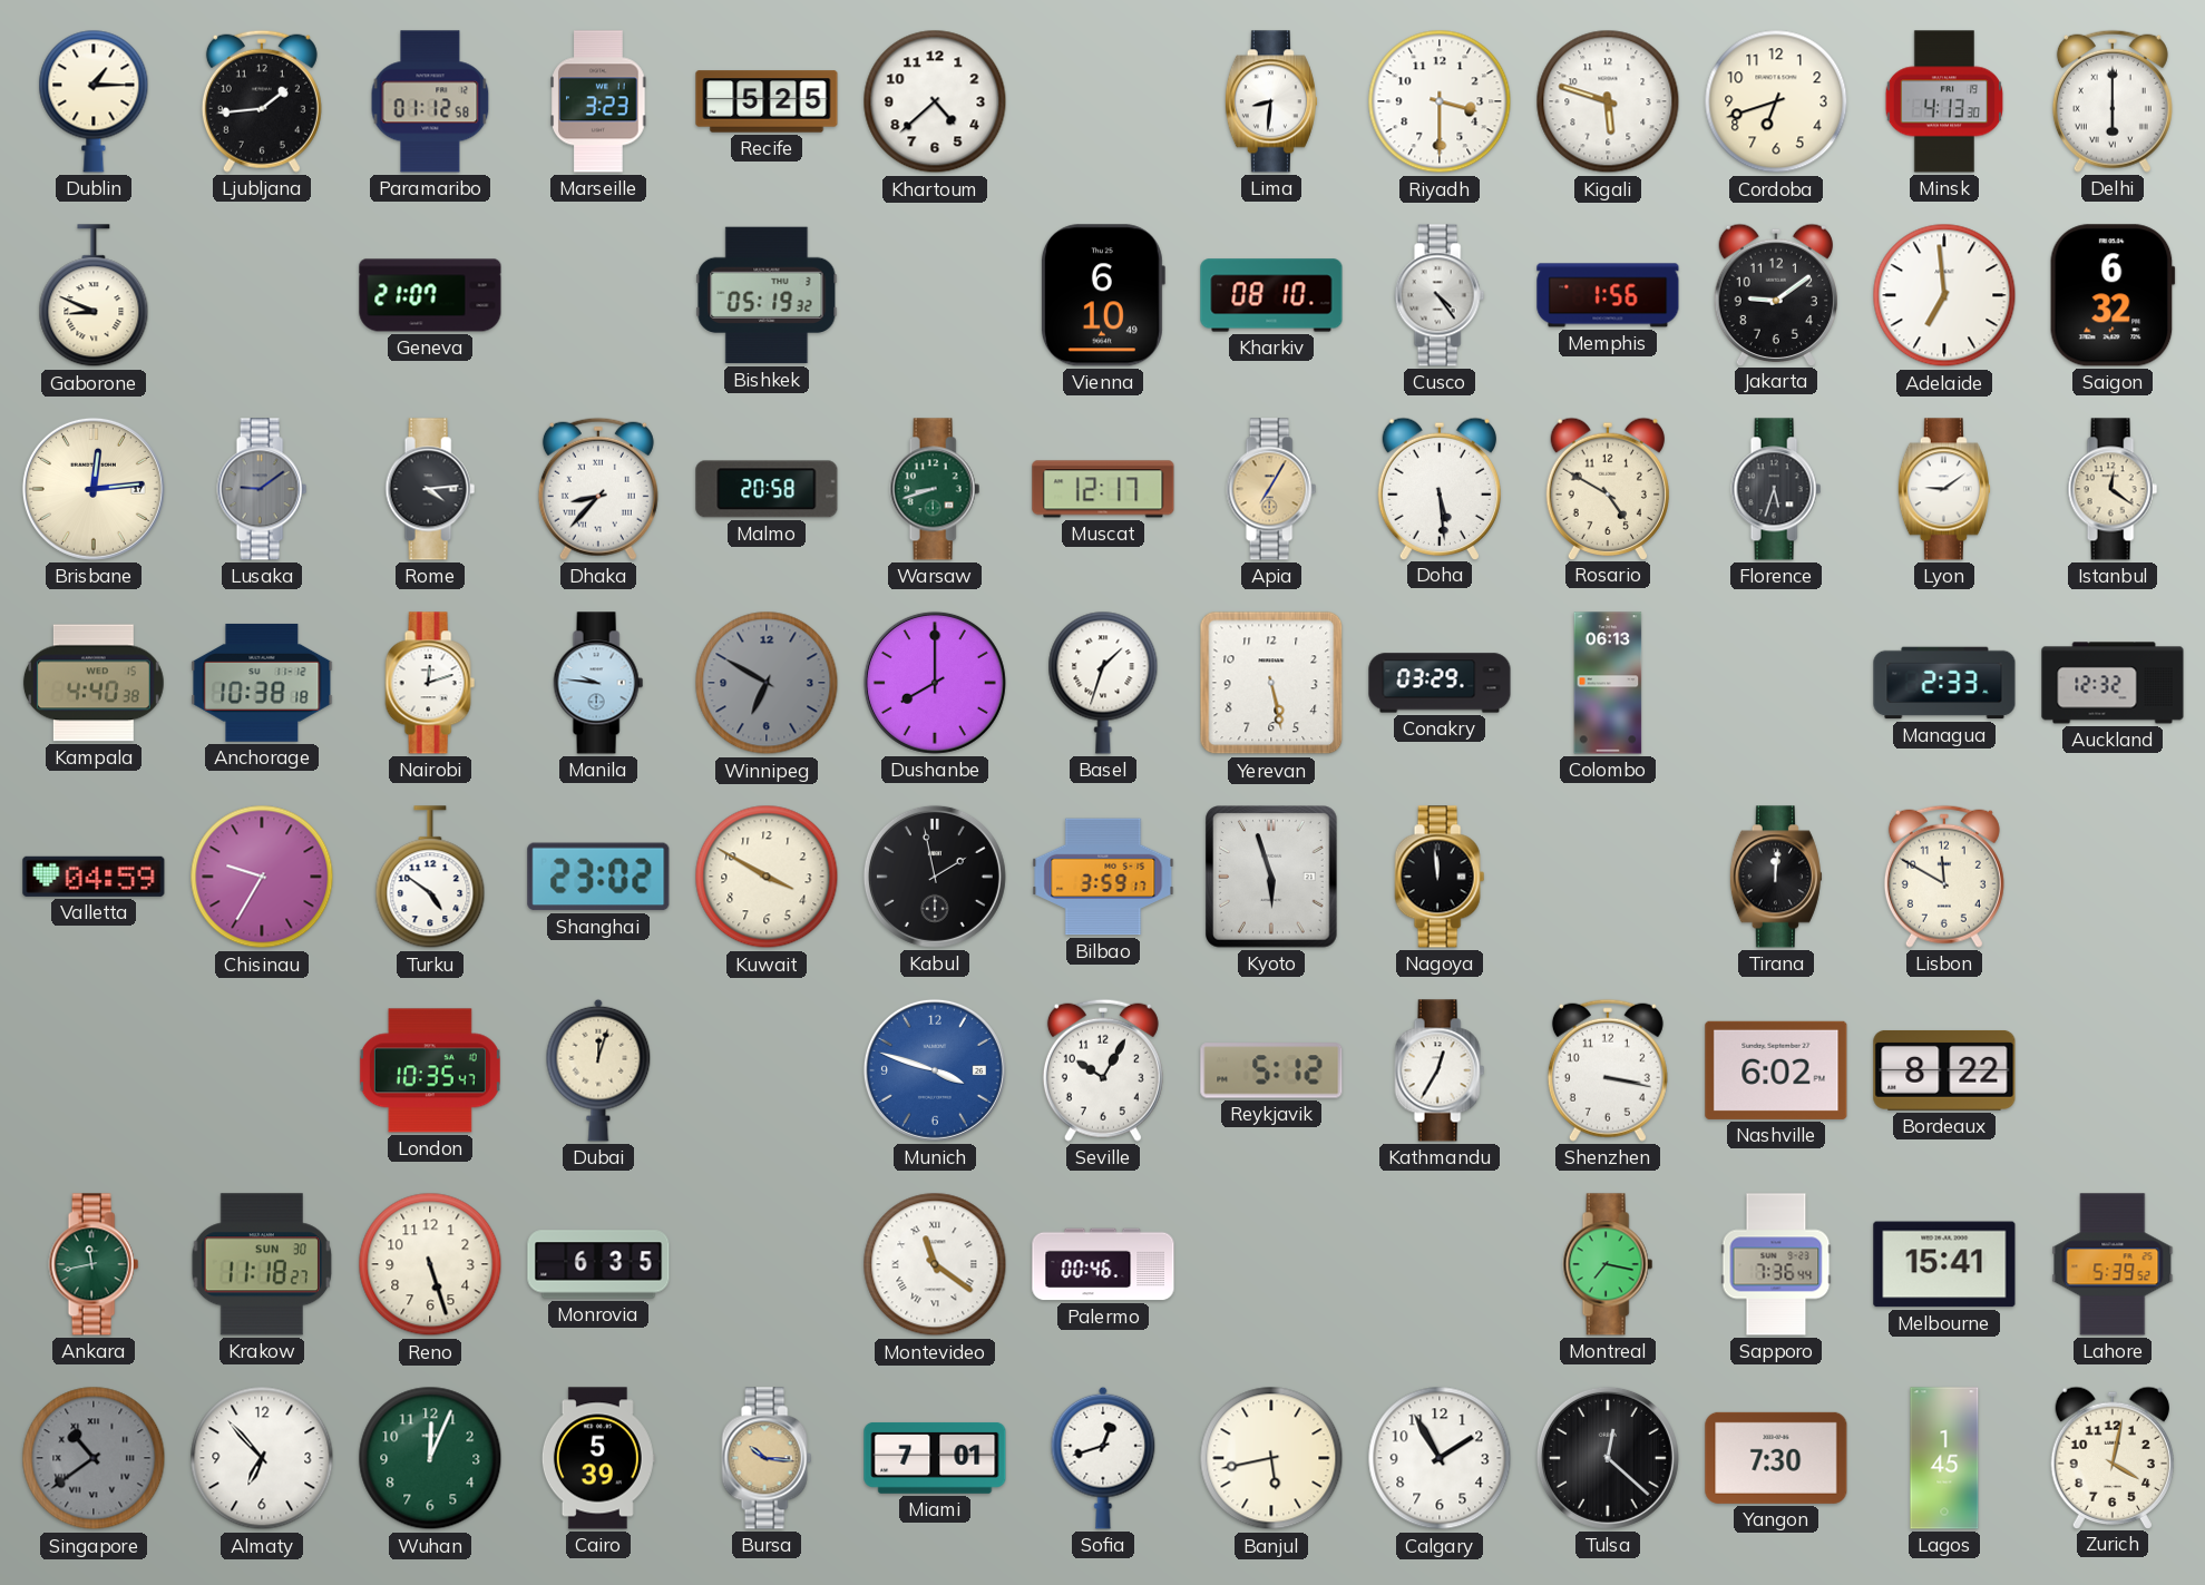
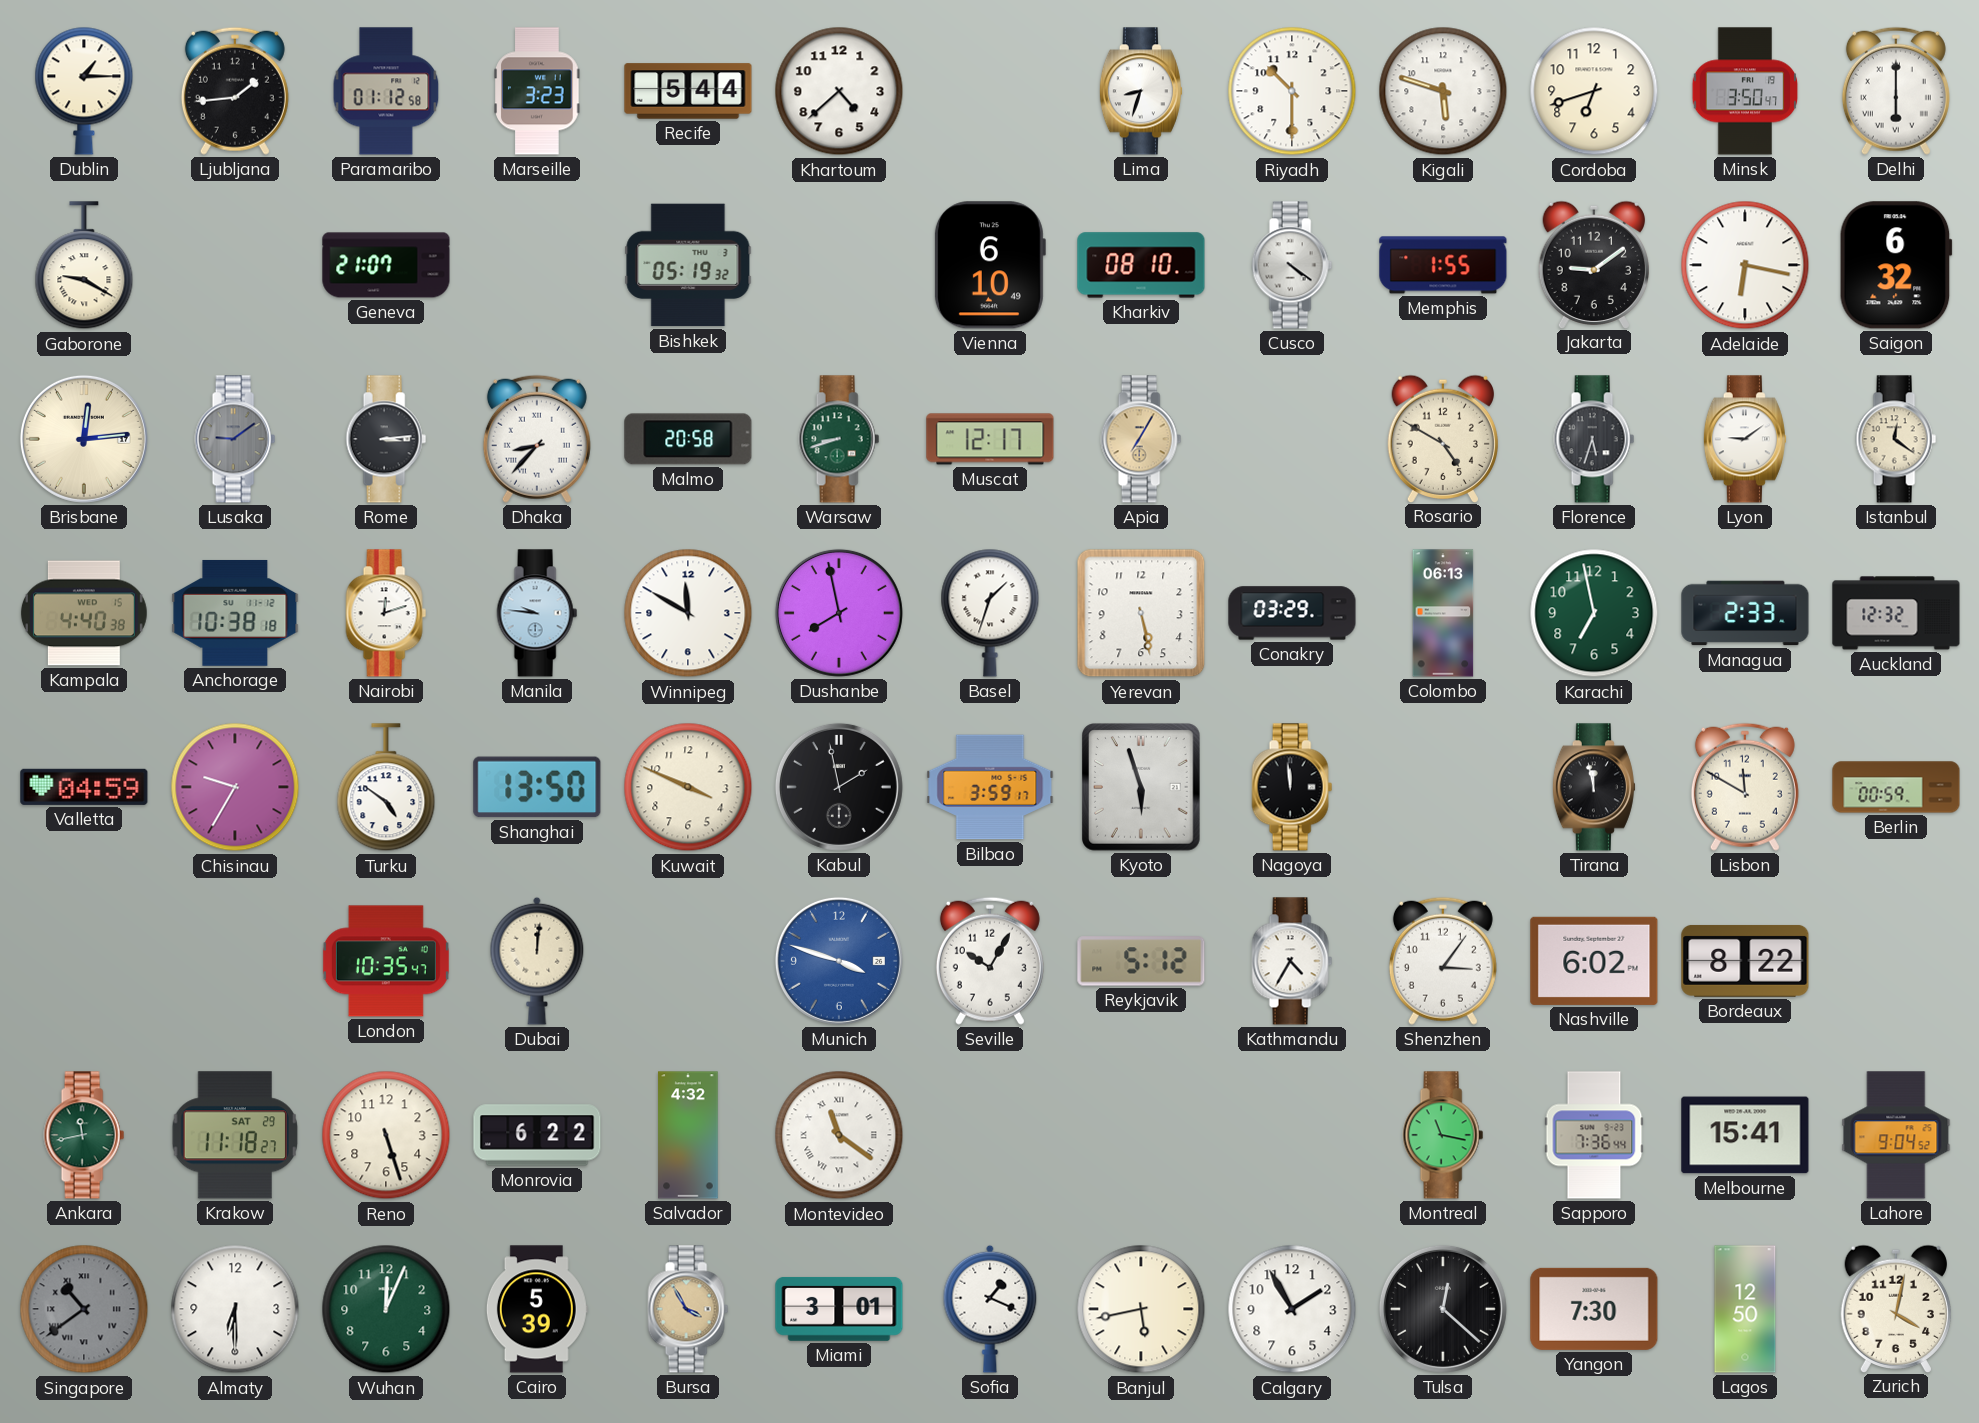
Recife: 5:25 -> 5:44
Lima: 8:31 -> 8:33
Riyadh: 3:30 -> 10:30
Minsk: 4:13 -> 3:50
Gaborone: 8:49 -> 9:20
Cusco: 4:24 -> 4:21
Memphis: 1:56 -> 1:55
Adelaide: 6:59 -> 6:17
Rome: 4:14 -> 3:14
Doha: 5:29 -> none
Winnipeg: 6:50 -> 11:50
Winnipeg dial: grey -> white
Dushanbe: 8:00 -> 7:58
Karachi: none -> 6:58
Shanghai: 23:02 -> 13:50
Kuwait: 3:50 -> 3:49
Tirana: 12:01 -> 11:58
Berlin: none -> 00:59
Dubai: 12:03 -> 12:01
Kathmandu: 12:35 -> 4:35
Shenzhen: 3:17 -> 3:06
Krakow date: SUN 30 -> SAT 29
Monrovia: 6:35 -> 6:22
Salvador: none -> 4:32
Palermo: 00:46 -> none
Montreal: 7:17 -> 11:17
Lahore: 5:39 -> 9:04
Almaty: 6:53 -> 6:30
Bursa: 10:16 -> 3:55
Miami: 7:01 -> 3:01
Sofia: 12:42 -> 1:19
Lagos: 1:45 -> 12:50
